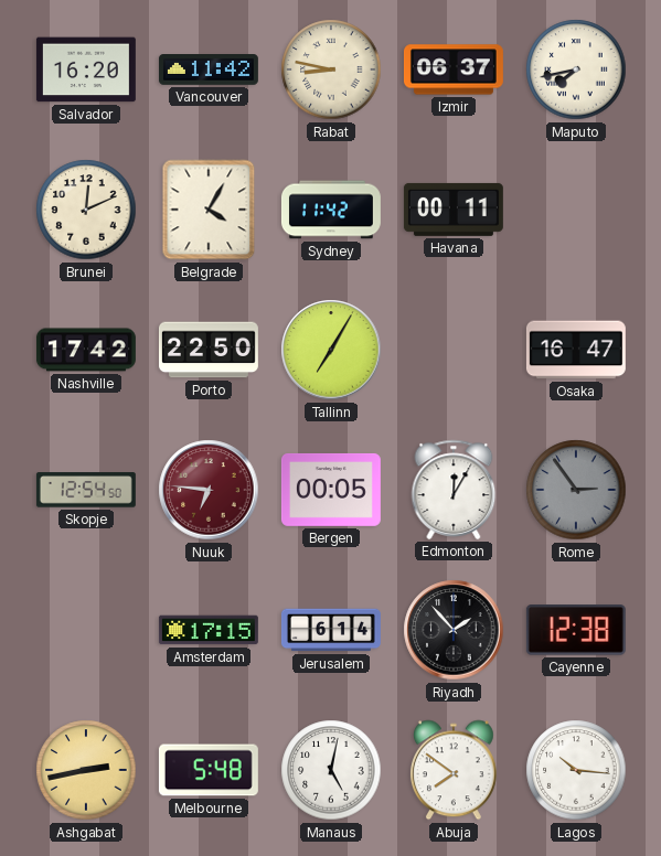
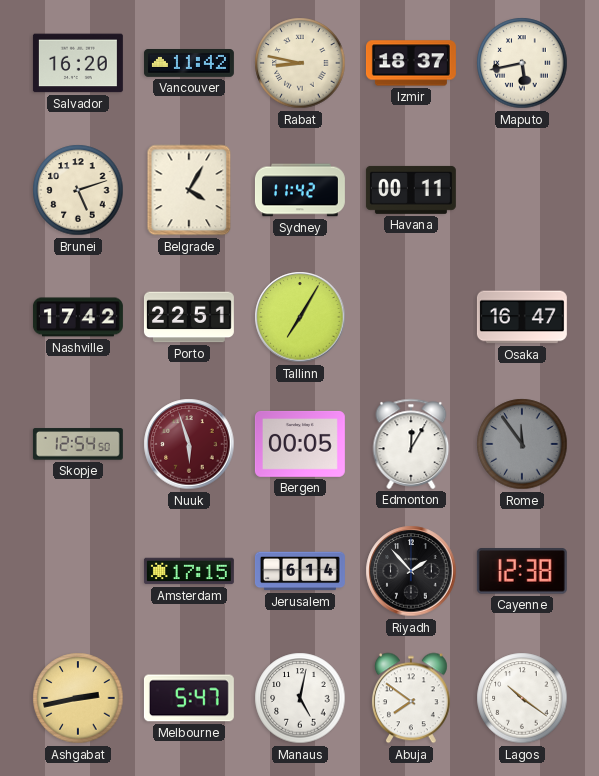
Izmir: 06:37 -> 18:37
Maputo: 7:43 -> 5:43
Brunei: 12:11 -> 5:12
Porto: 22:50 -> 22:51
Nuuk: 6:46 -> 5:57
Rome: 2:54 -> 11:54
Melbourne: 5:48 -> 5:47
Lagos: 10:16 -> 10:21
